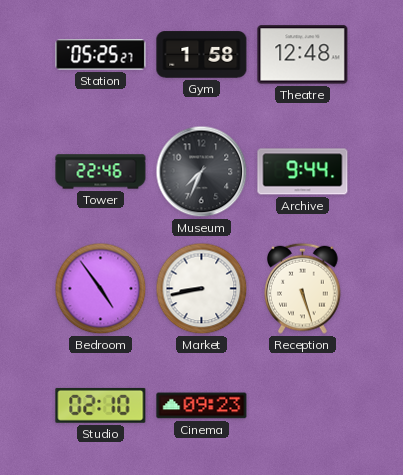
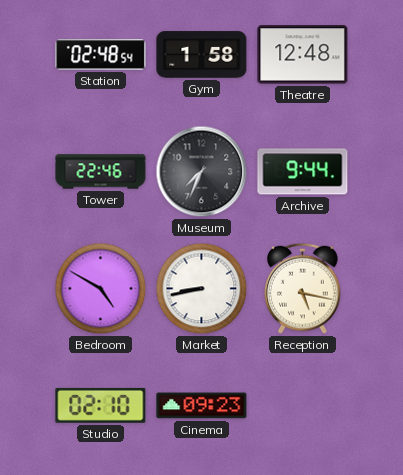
Station: 05:25 -> 02:48
Bedroom: 4:54 -> 4:50
Reception: 5:27 -> 5:17
